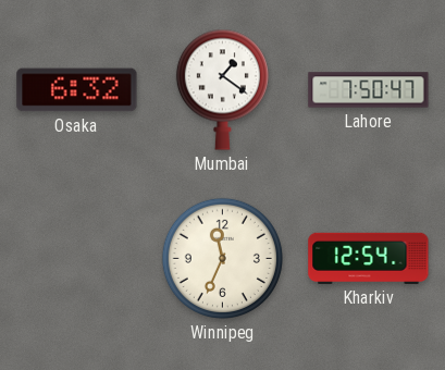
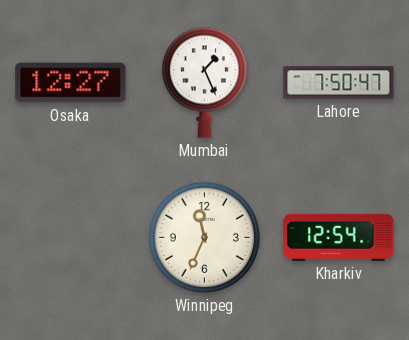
Osaka: 6:32 -> 12:27
Mumbai: 1:21 -> 1:26
